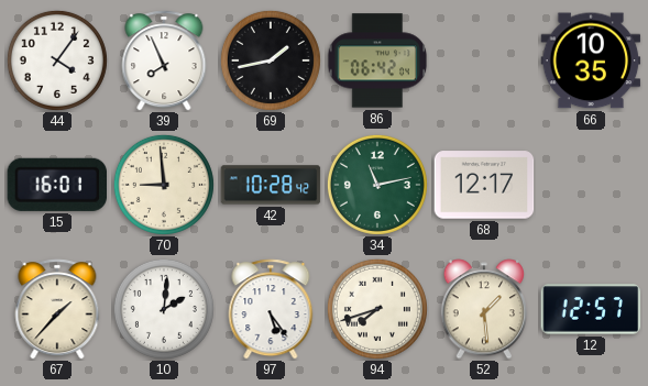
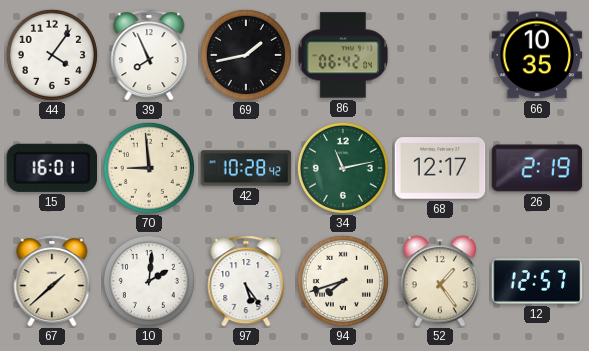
26: none -> 2:19
67: 1:37 -> 1:38
52: 1:29 -> 1:24
